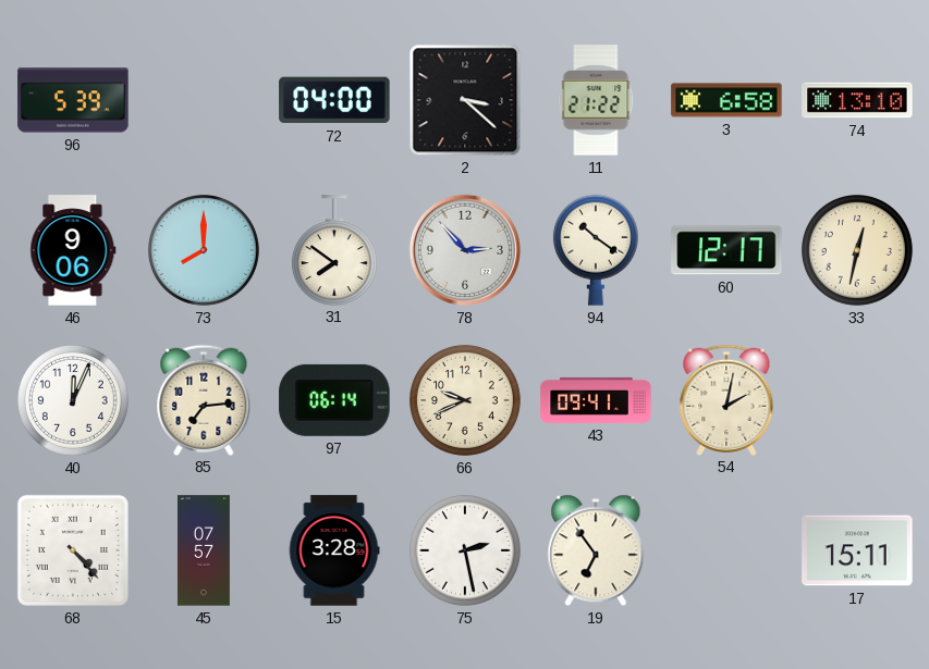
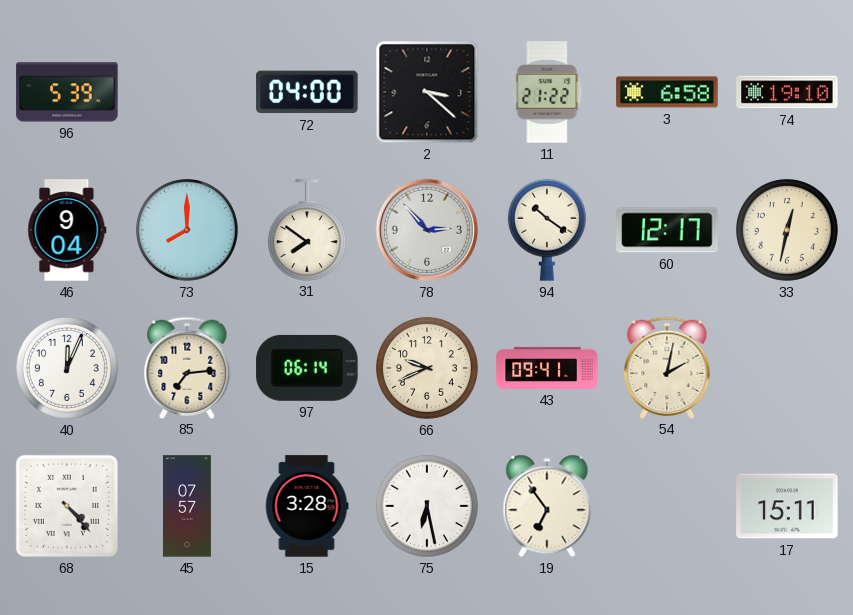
74: 13:10 -> 19:10
46: 9:06 -> 9:04
75: 2:28 -> 6:28
